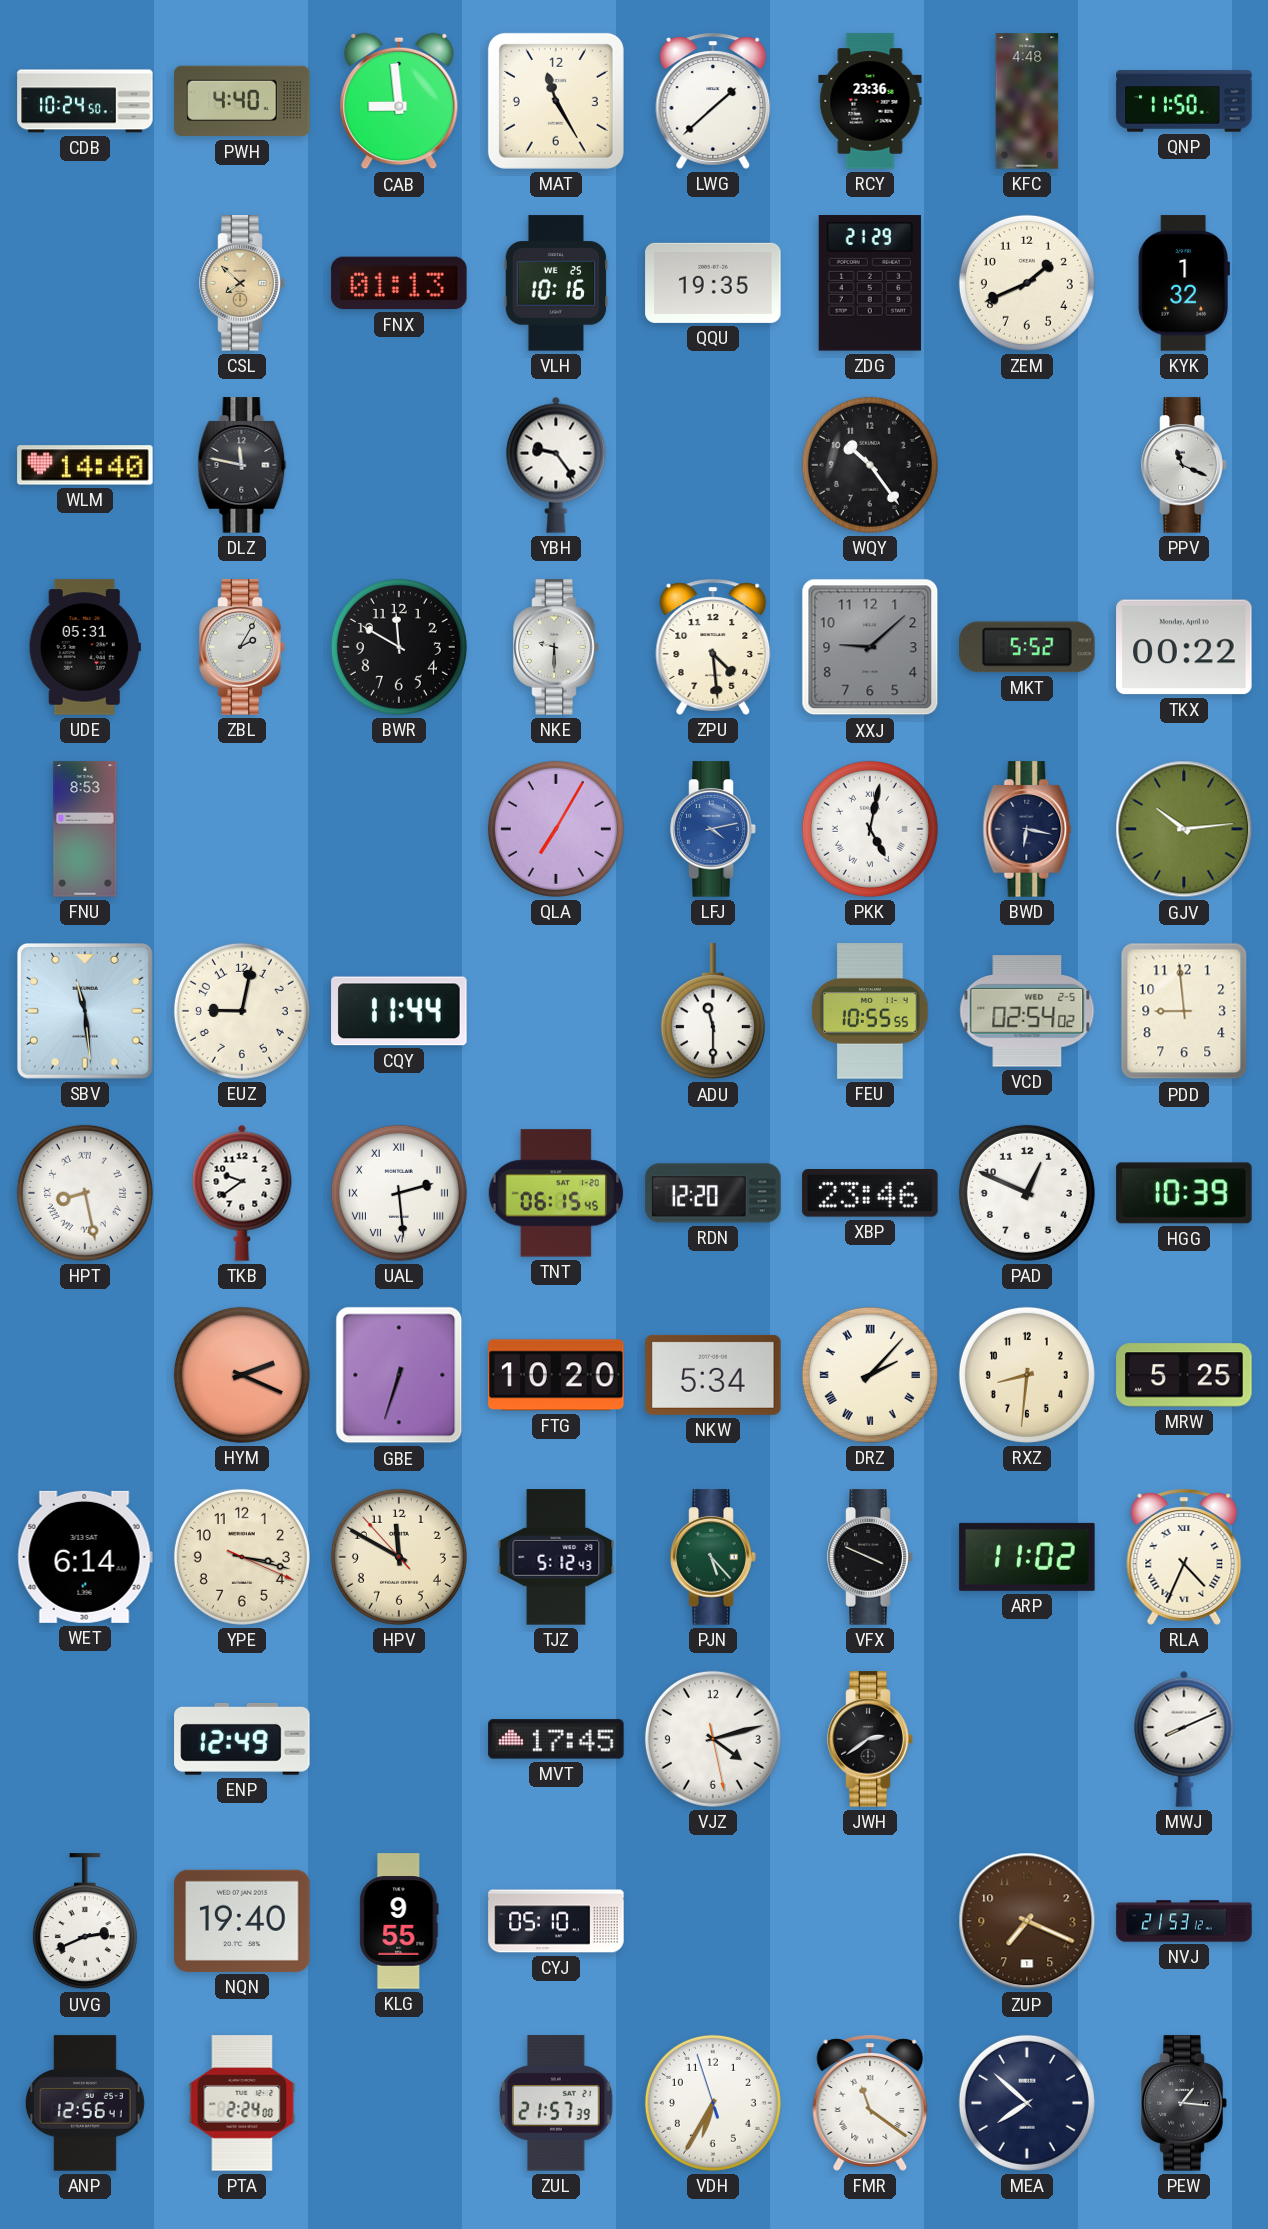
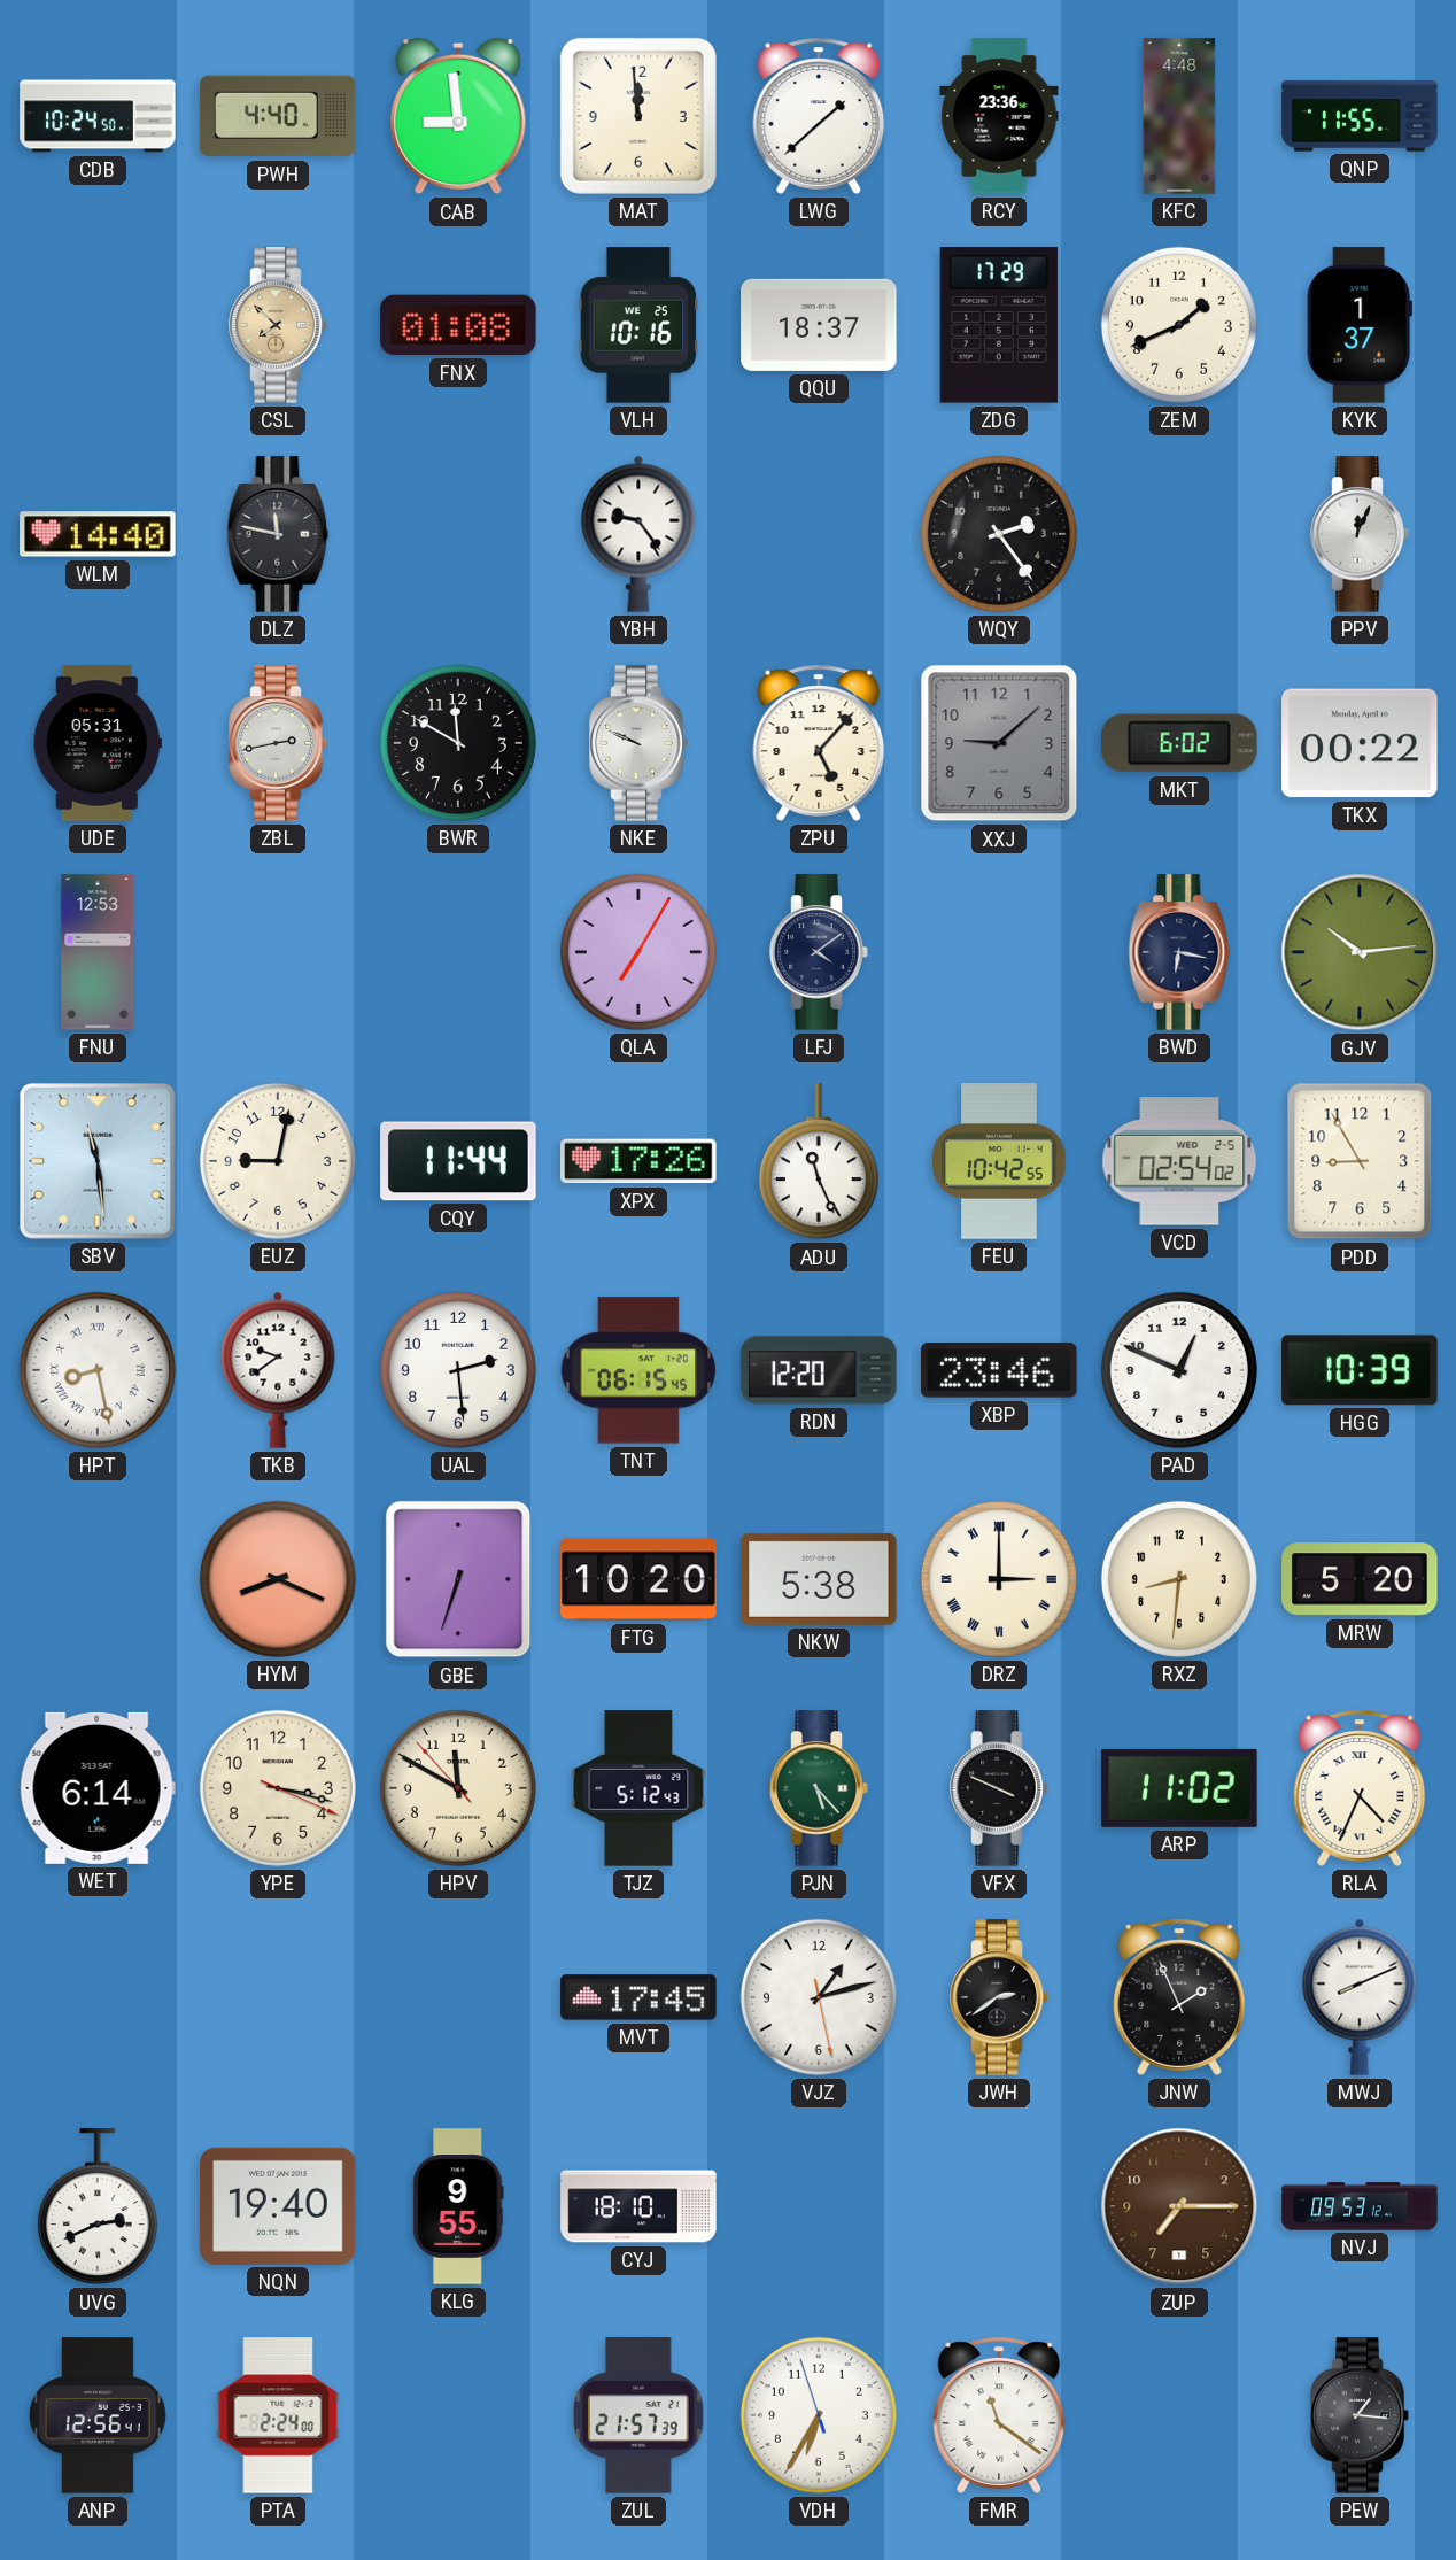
MAT: 11:25 -> 11:59
QNP: 11:50 -> 11:55
FNX: 01:13 -> 01:08
QQU: 19:35 -> 18:37
ZDG: 21:29 -> 17:29
KYK: 1:32 -> 1:37
WQY: 10:24 -> 2:24
PPV: 11:19 -> 12:04
ZBL: 2:05 -> 2:43
NKE: 9:30 -> 9:49
ZPU: 4:29 -> 5:07
MKT: 5:52 -> 6:02
FNU: 8:53 -> 12:53
LFJ: 4:13 -> 4:09
LFJ dial: blue -> navy
PKK: 5:02 -> none
XPX: none -> 17:26
ADU: 11:30 -> 11:26
FEU: 10:55 -> 10:42
PDD: 8:59 -> 8:55
UAL numerals: Roman -> Arabic
HYM: 2:19 -> 8:19
NKW: 5:34 -> 5:38
DRZ: 2:07 -> 3:00
MRW: 5:25 -> 5:20
ENP: 12:49 -> none
VJZ: 4:12 -> 1:12
JNW: none -> 1:56
CYJ: 05:10 -> 18:10
ZUP: 7:19 -> 7:15
NVJ: 21:53 -> 09:53
MEA: 7:52 -> none
